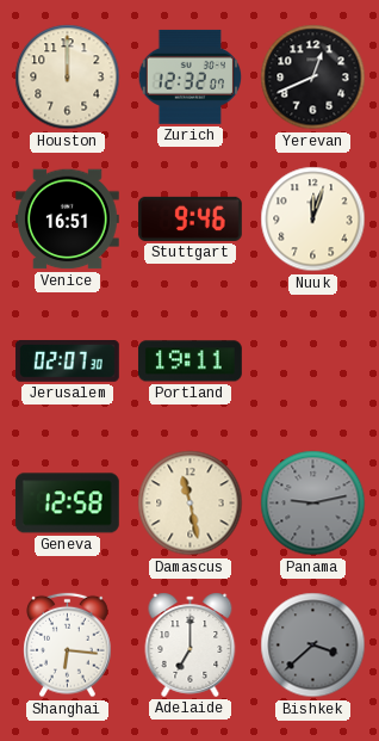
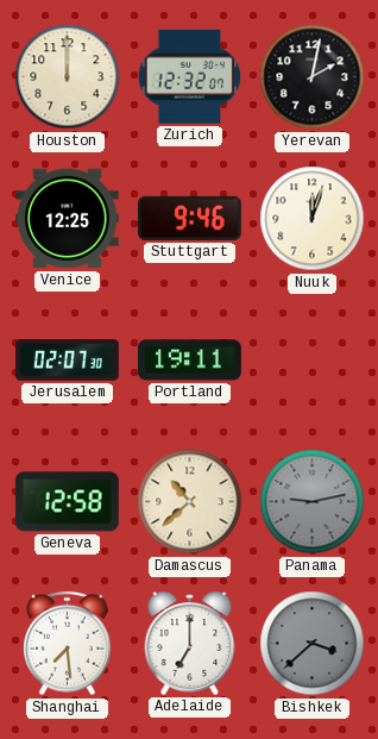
Yerevan: 12:41 -> 2:02
Venice: 16:51 -> 12:25
Damascus: 11:28 -> 10:38
Shanghai: 6:16 -> 7:29
